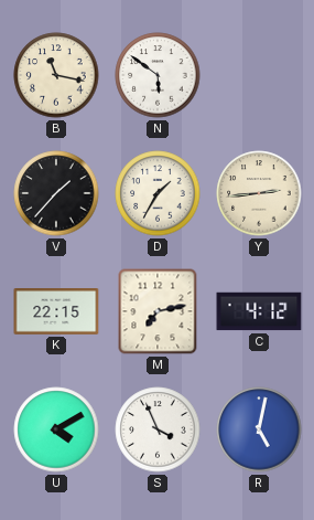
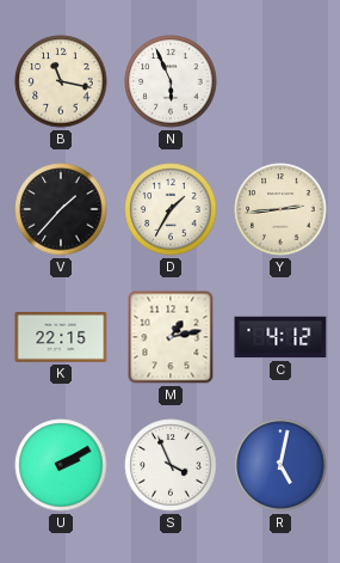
N: 5:51 -> 5:56
M: 7:13 -> 1:13
U: 4:10 -> 2:10
